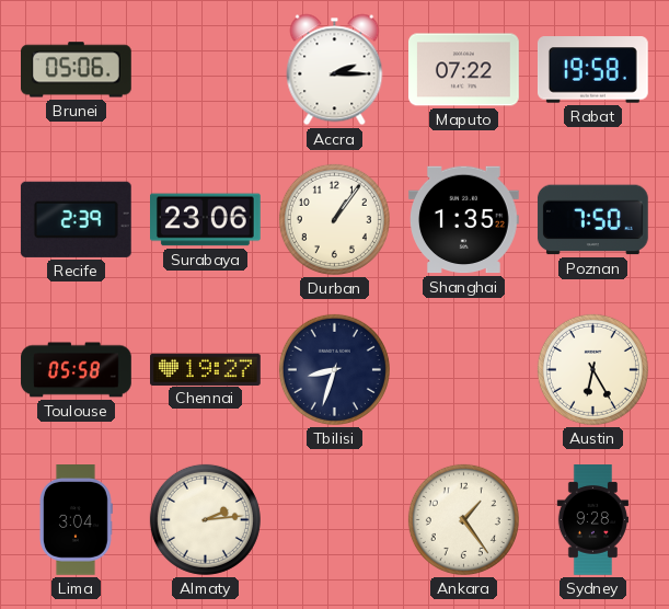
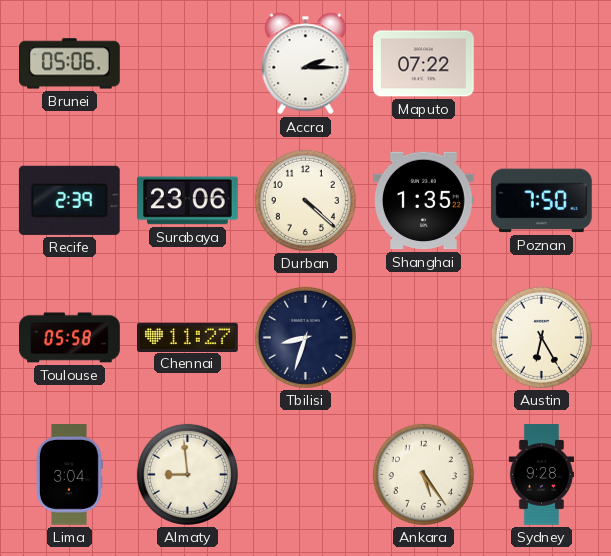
Rabat: 19:58 -> none
Durban: 1:06 -> 4:22
Chennai: 19:27 -> 11:27
Almaty: 2:14 -> 8:59
Ankara: 1:24 -> 5:24
